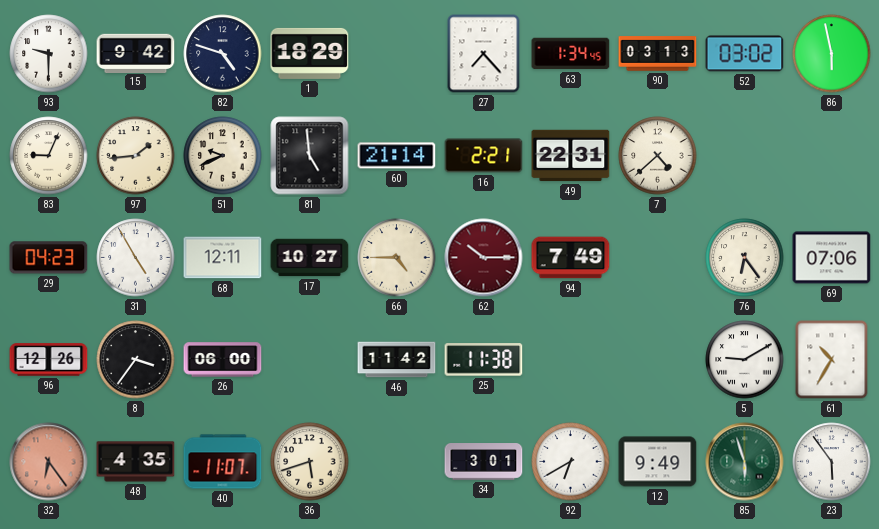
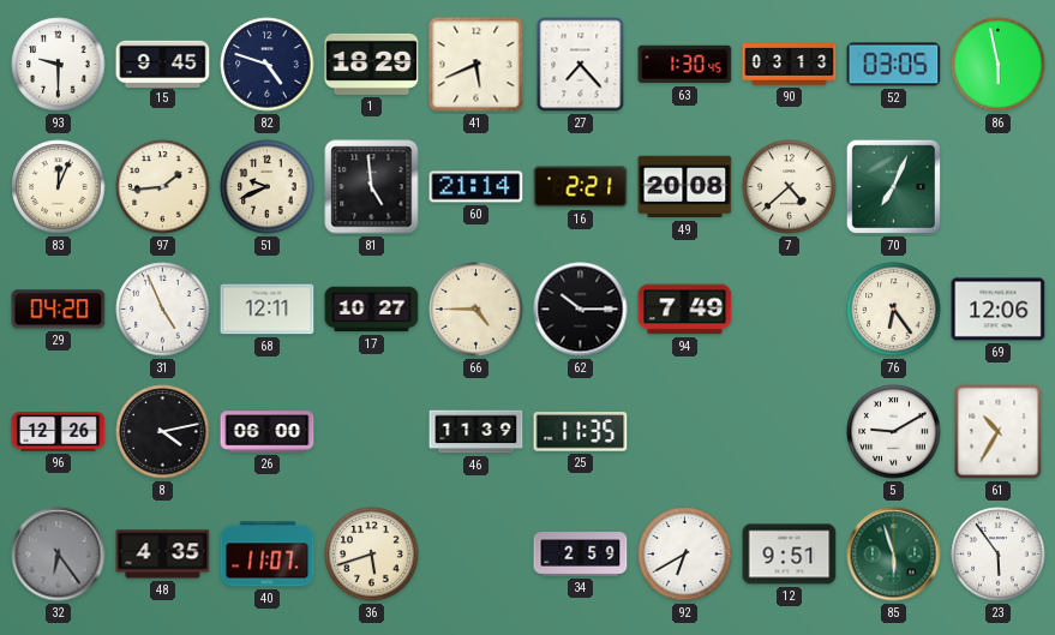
15: 9:42 -> 9:45
41: none -> 5:41
63: 1:34 -> 1:30
52: 03:02 -> 03:05
83: 9:04 -> 12:04
49: 22:31 -> 20:08
70: none -> 7:04
29: 04:23 -> 04:20
31: 4:55 -> 4:56
62 dial: burgundy -> black
69: 07:06 -> 12:06
8: 3:36 -> 4:13
46: 11:42 -> 11:39
25: 11:38 -> 11:35
32 dial: salmon -> grey
34: 3:01 -> 2:59
12: 9:49 -> 9:51
